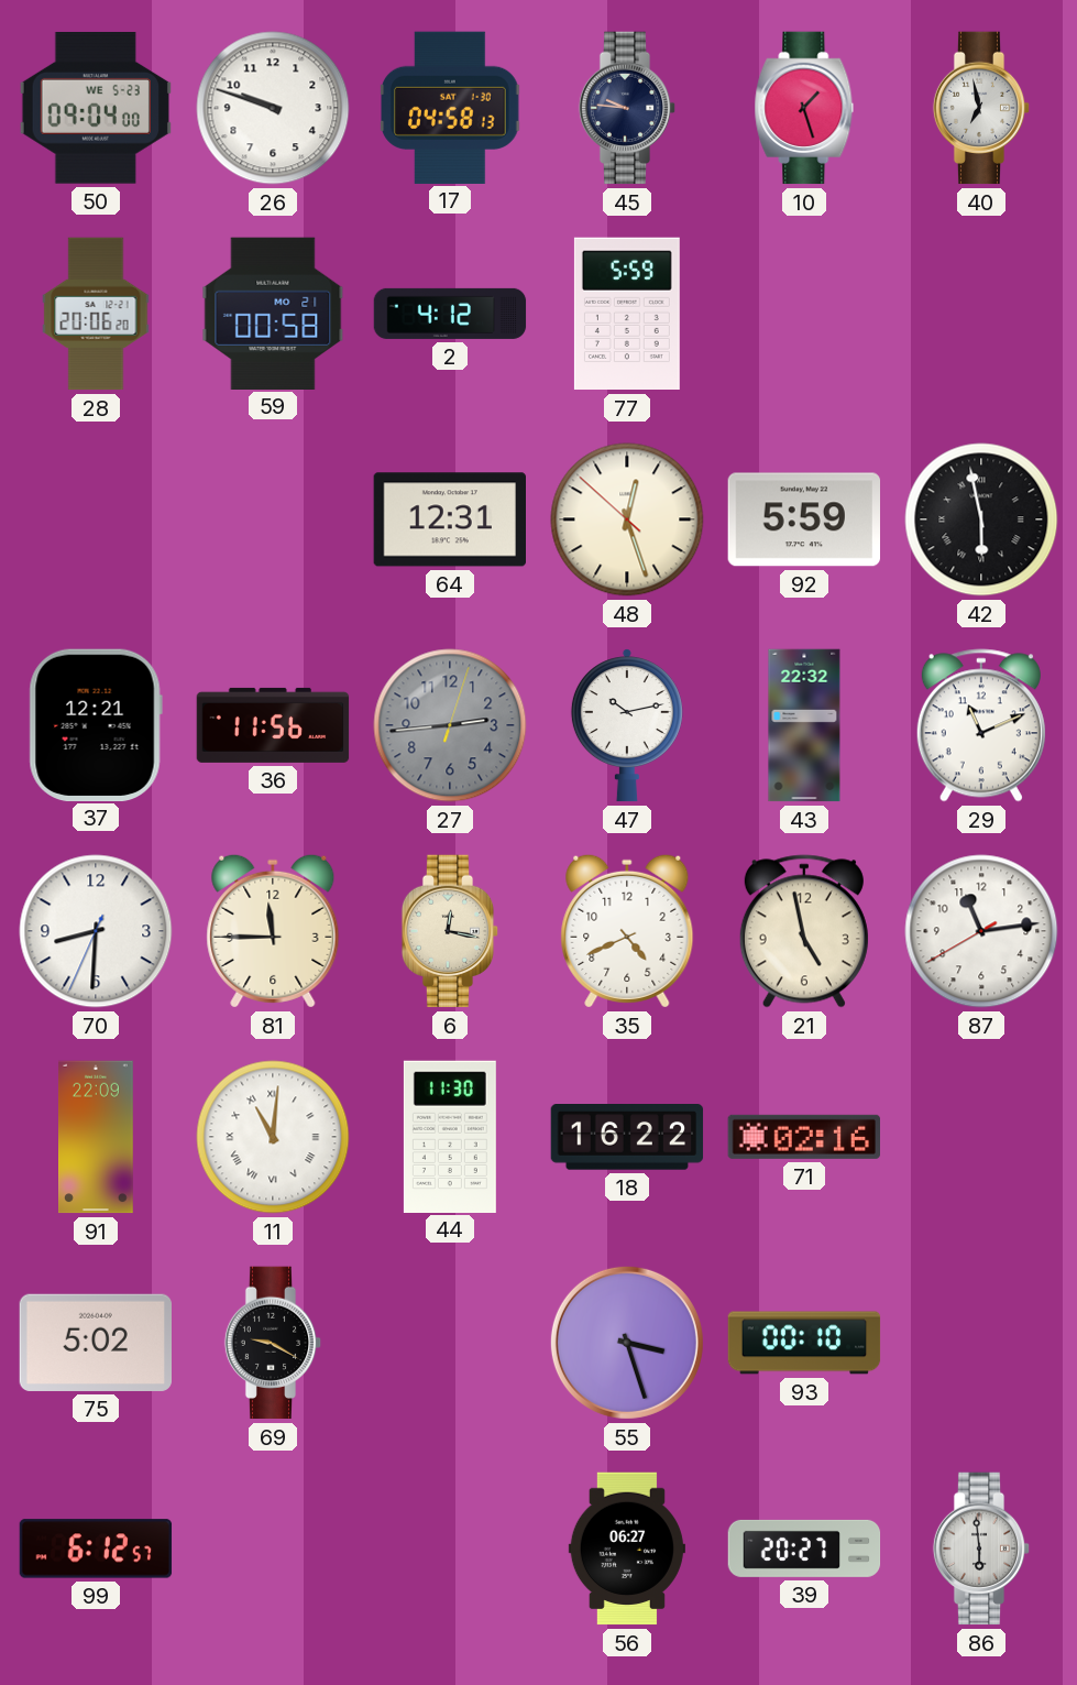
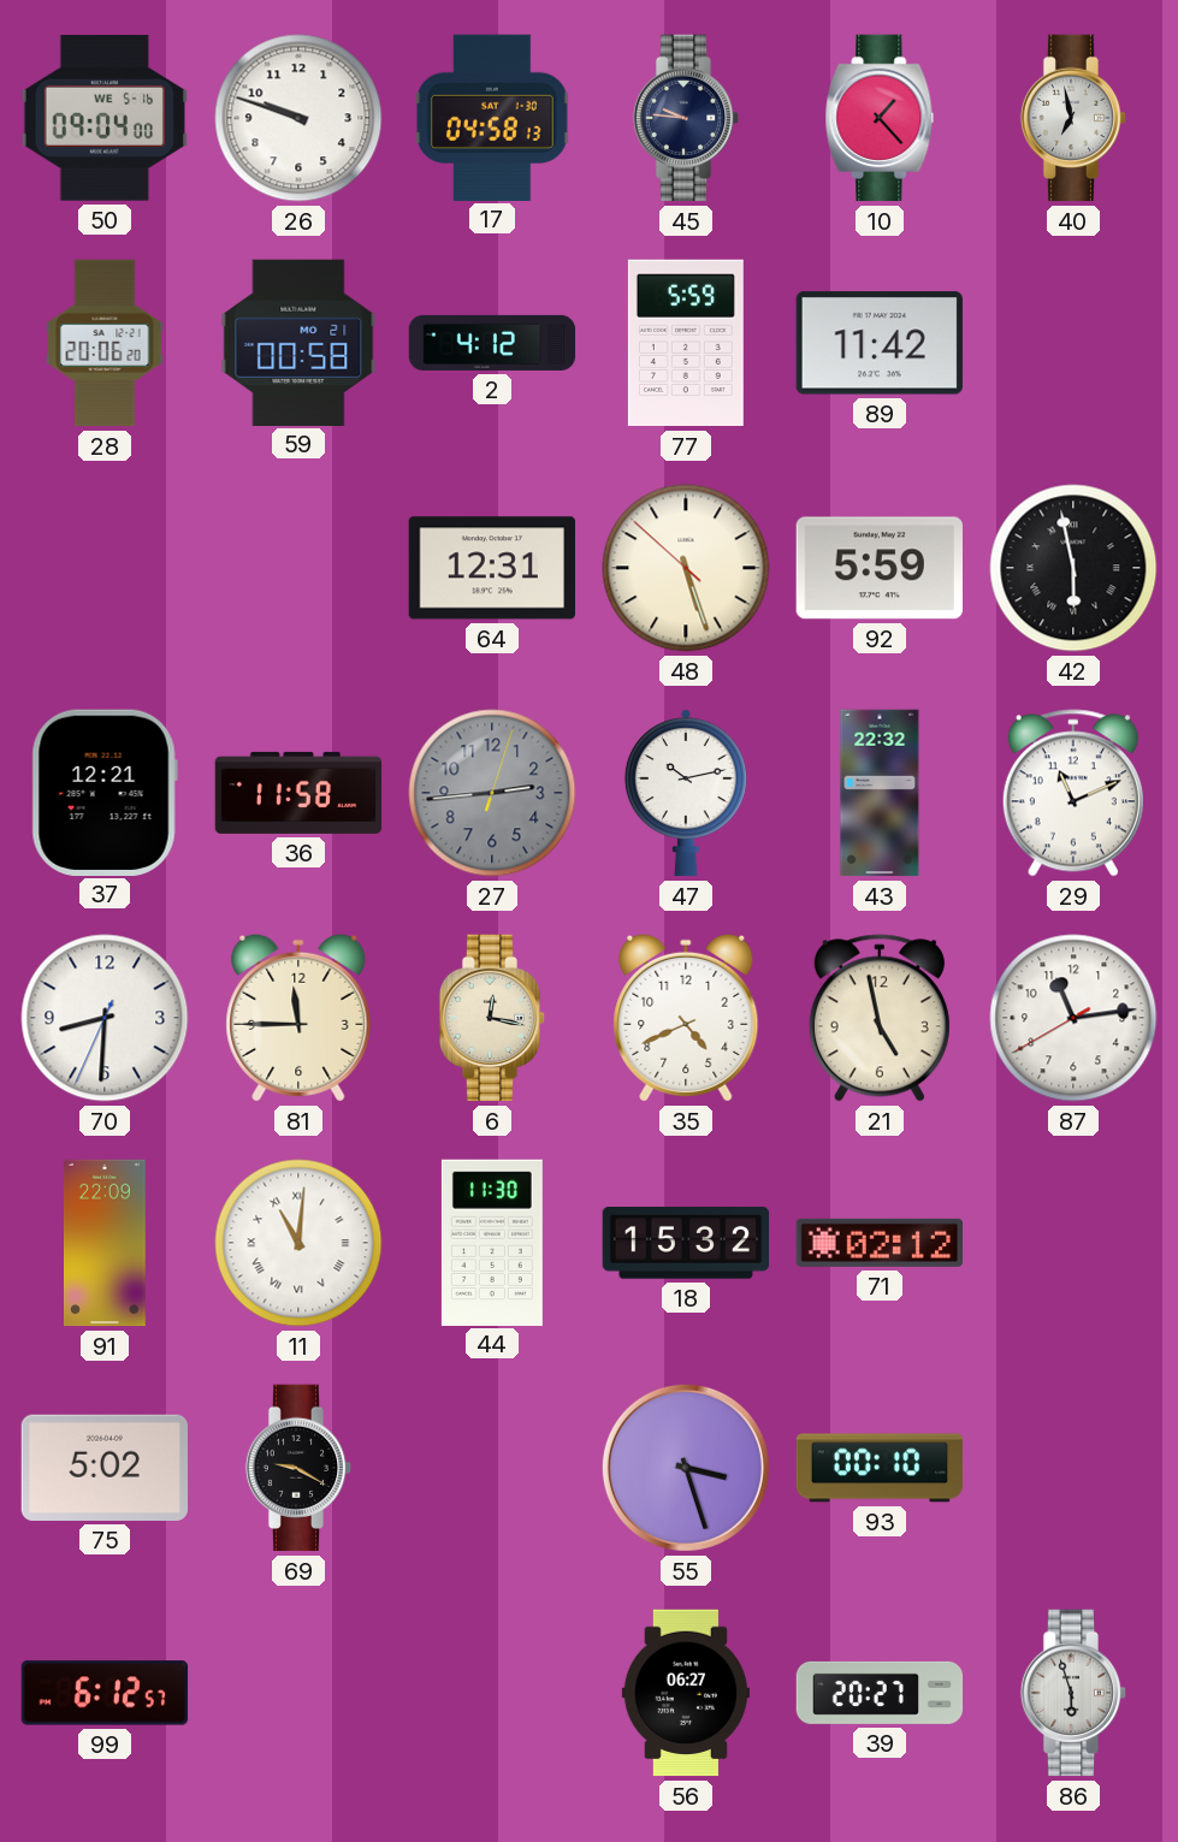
50 date: WE 5-23 -> WE 5-16
10: 1:27 -> 1:23
89: none -> 11:42
48: 12:26 -> 5:26
36: 11:56 -> 11:58
18: 16:22 -> 15:32
71: 02:16 -> 02:12
86: 5:59 -> 5:57
